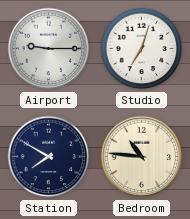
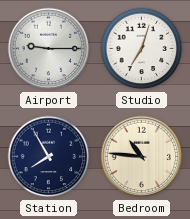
Station: 7:50 -> 7:55
